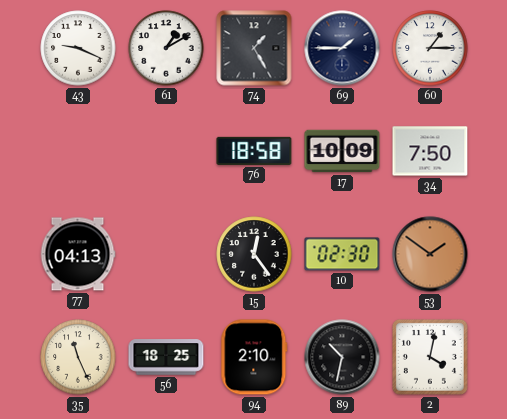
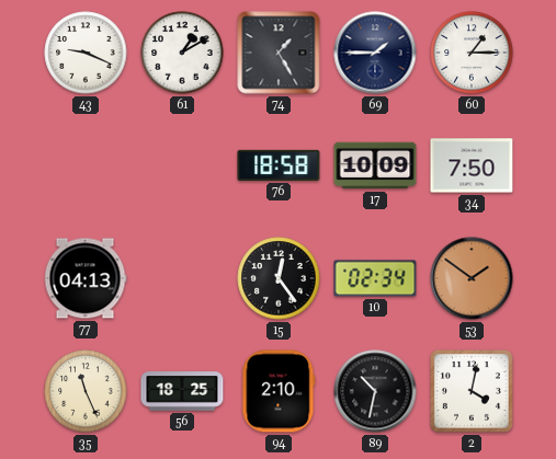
10: 02:30 -> 02:34
